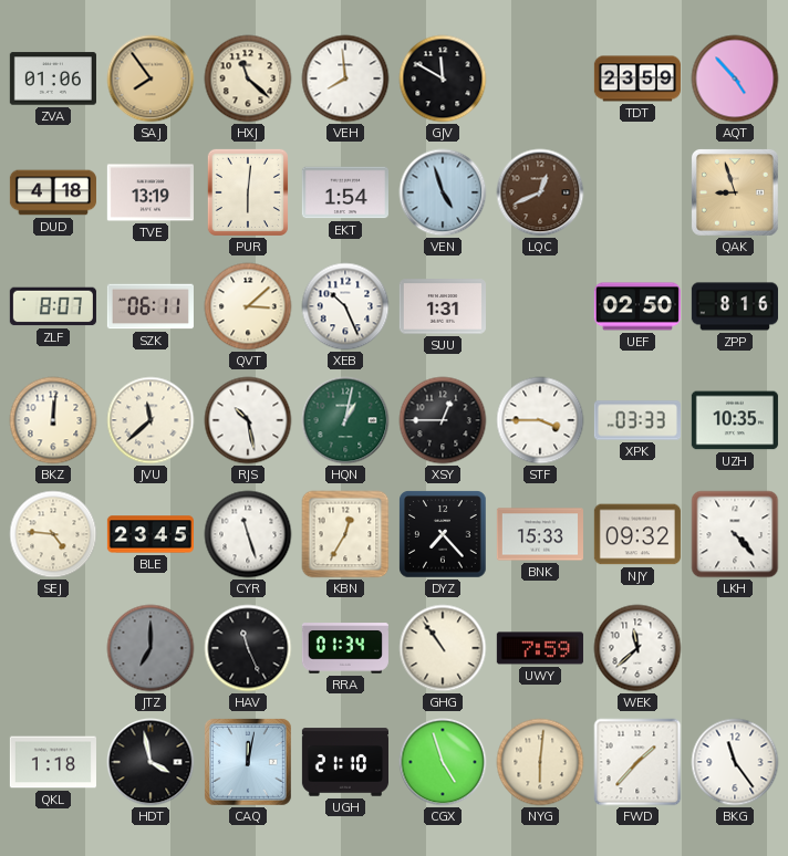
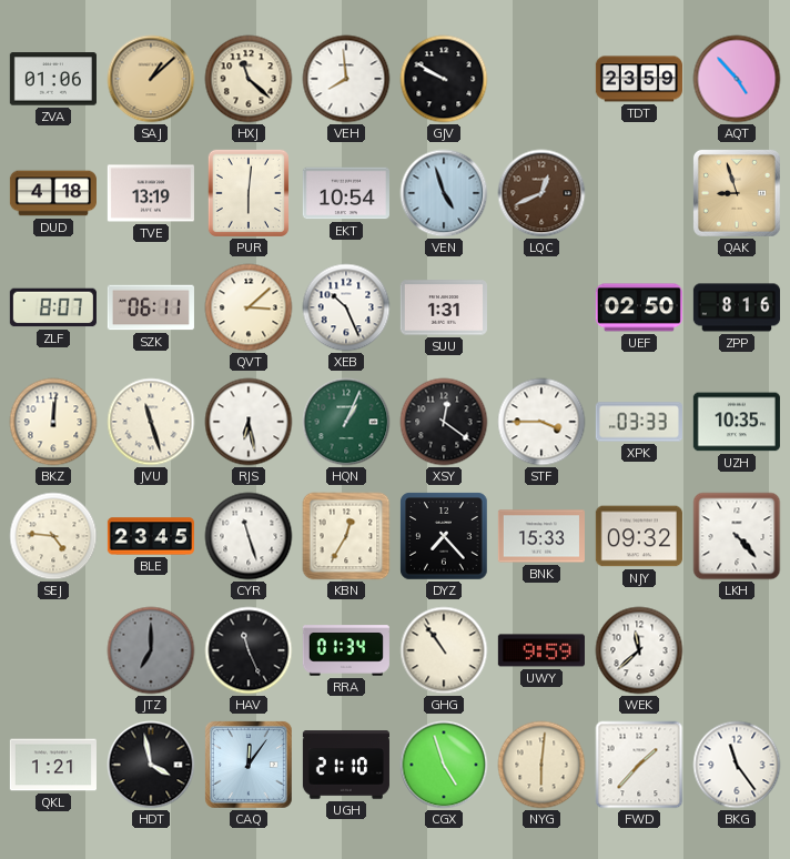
SAJ: 7:54 -> 1:08
GJV: 11:50 -> 9:50
EKT: 1:54 -> 10:54
JVU: 11:38 -> 11:27
RJS: 10:28 -> 6:28
HQN: 1:02 -> 1:04
XSY: 12:45 -> 12:21
UWY: 7:59 -> 9:59
QKL: 1:18 -> 1:21
CAQ: 12:02 -> 12:06
